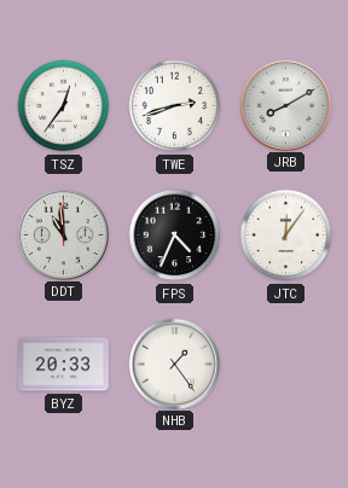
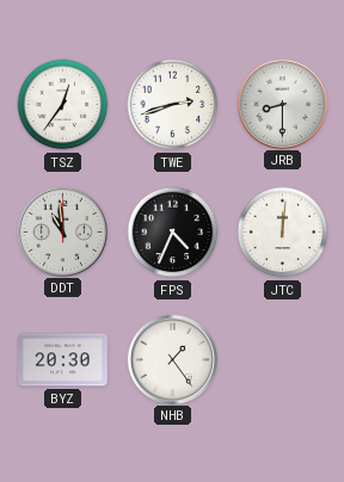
JRB: 8:10 -> 8:30
JTC: 12:06 -> 12:01
BYZ: 20:33 -> 20:30
